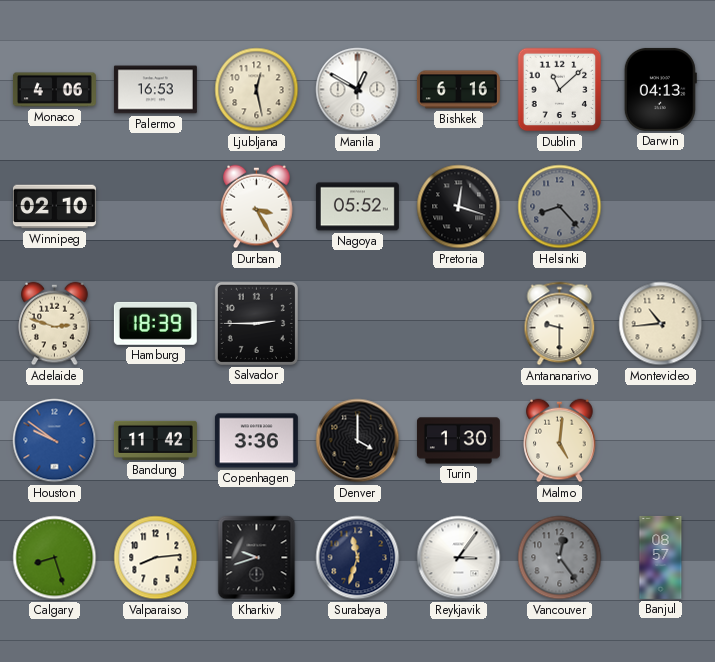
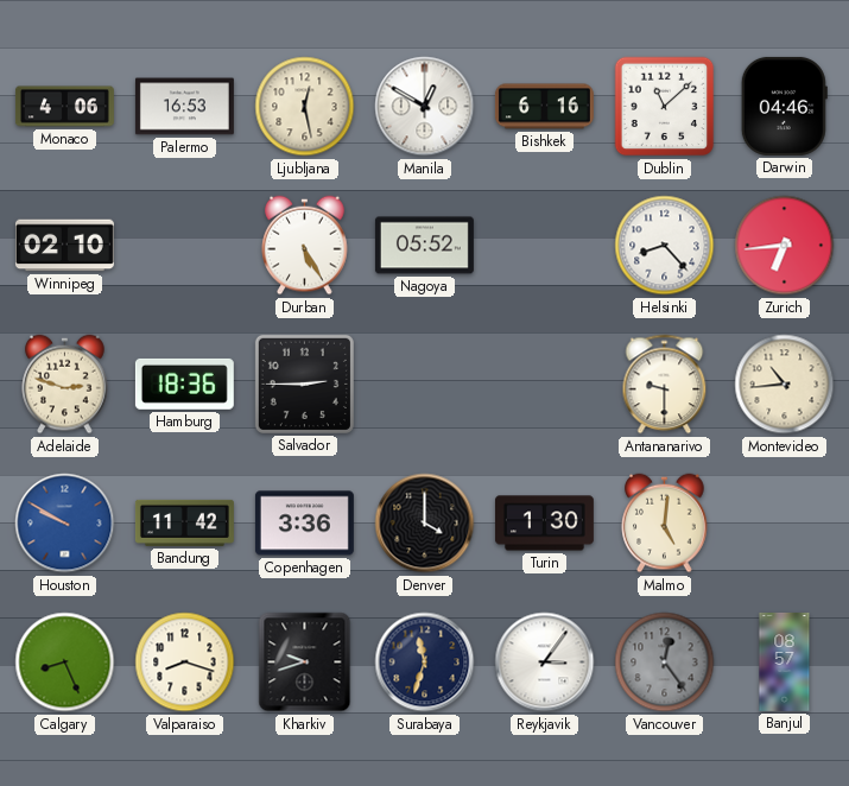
Darwin: 04:13 -> 04:46
Durban: 3:25 -> 5:25
Pretoria: 12:18 -> none
Helsinki dial: grey -> white
Zurich: none -> 6:44
Hamburg: 18:39 -> 18:36
Houston: 9:51 -> 9:50
Calgary: 8:27 -> 8:26
Valparaiso: 8:14 -> 8:18
